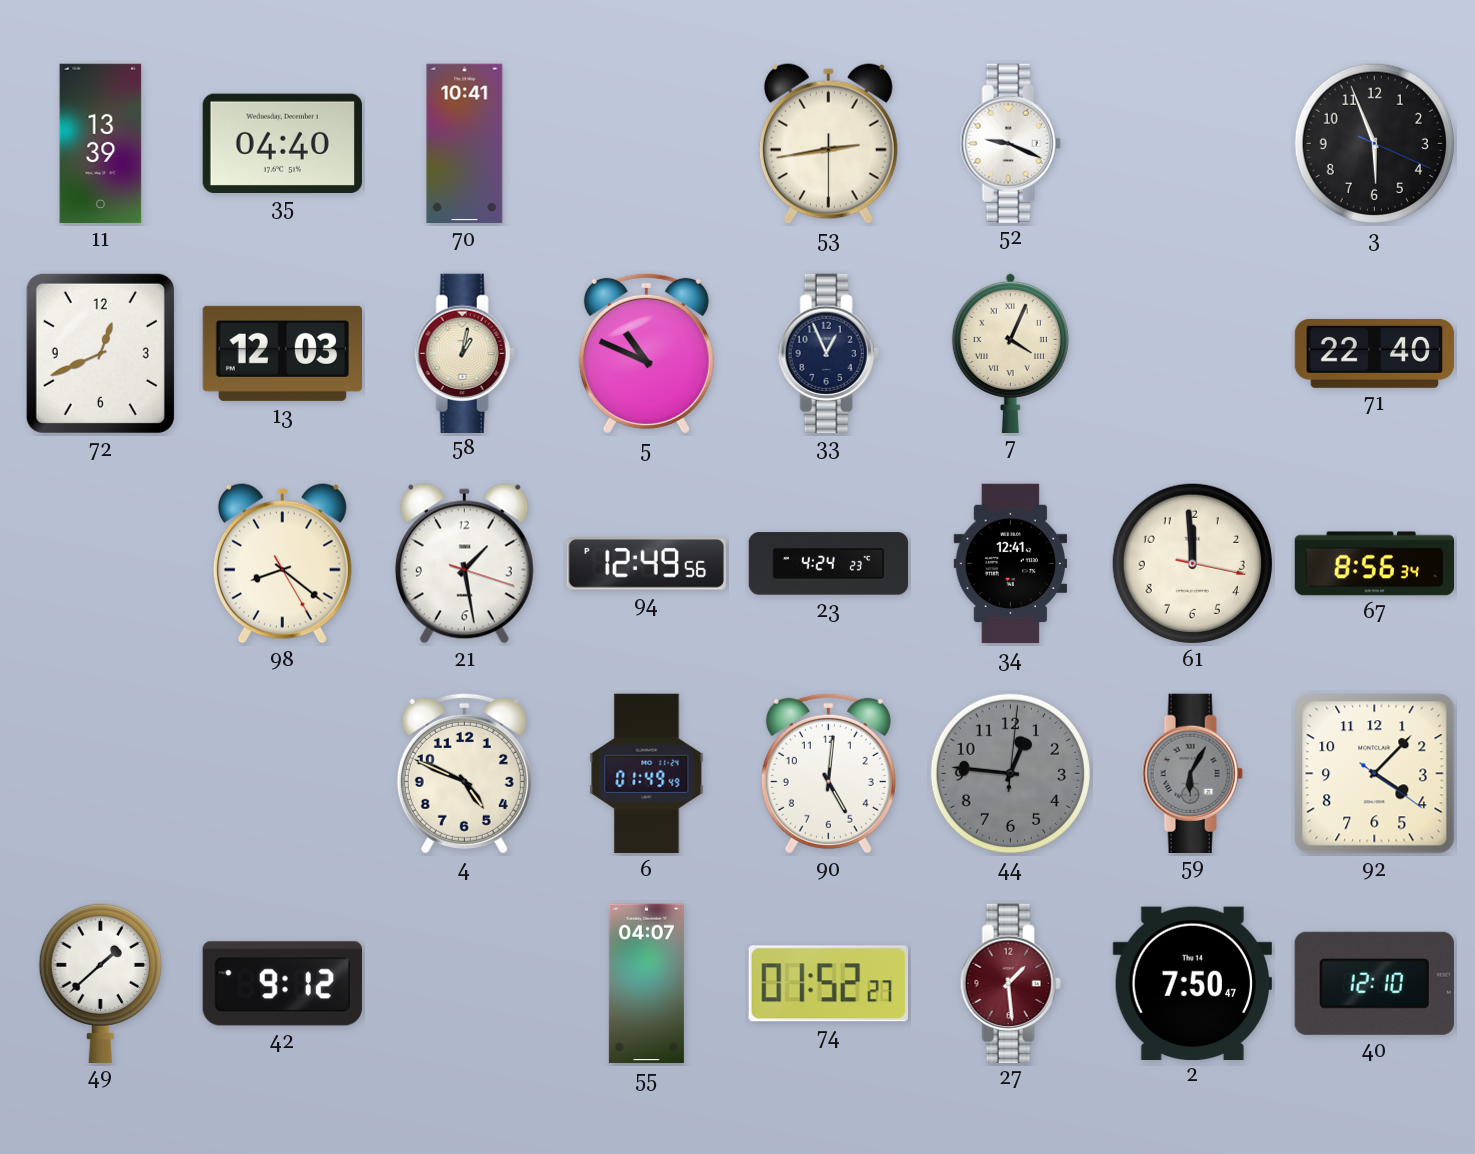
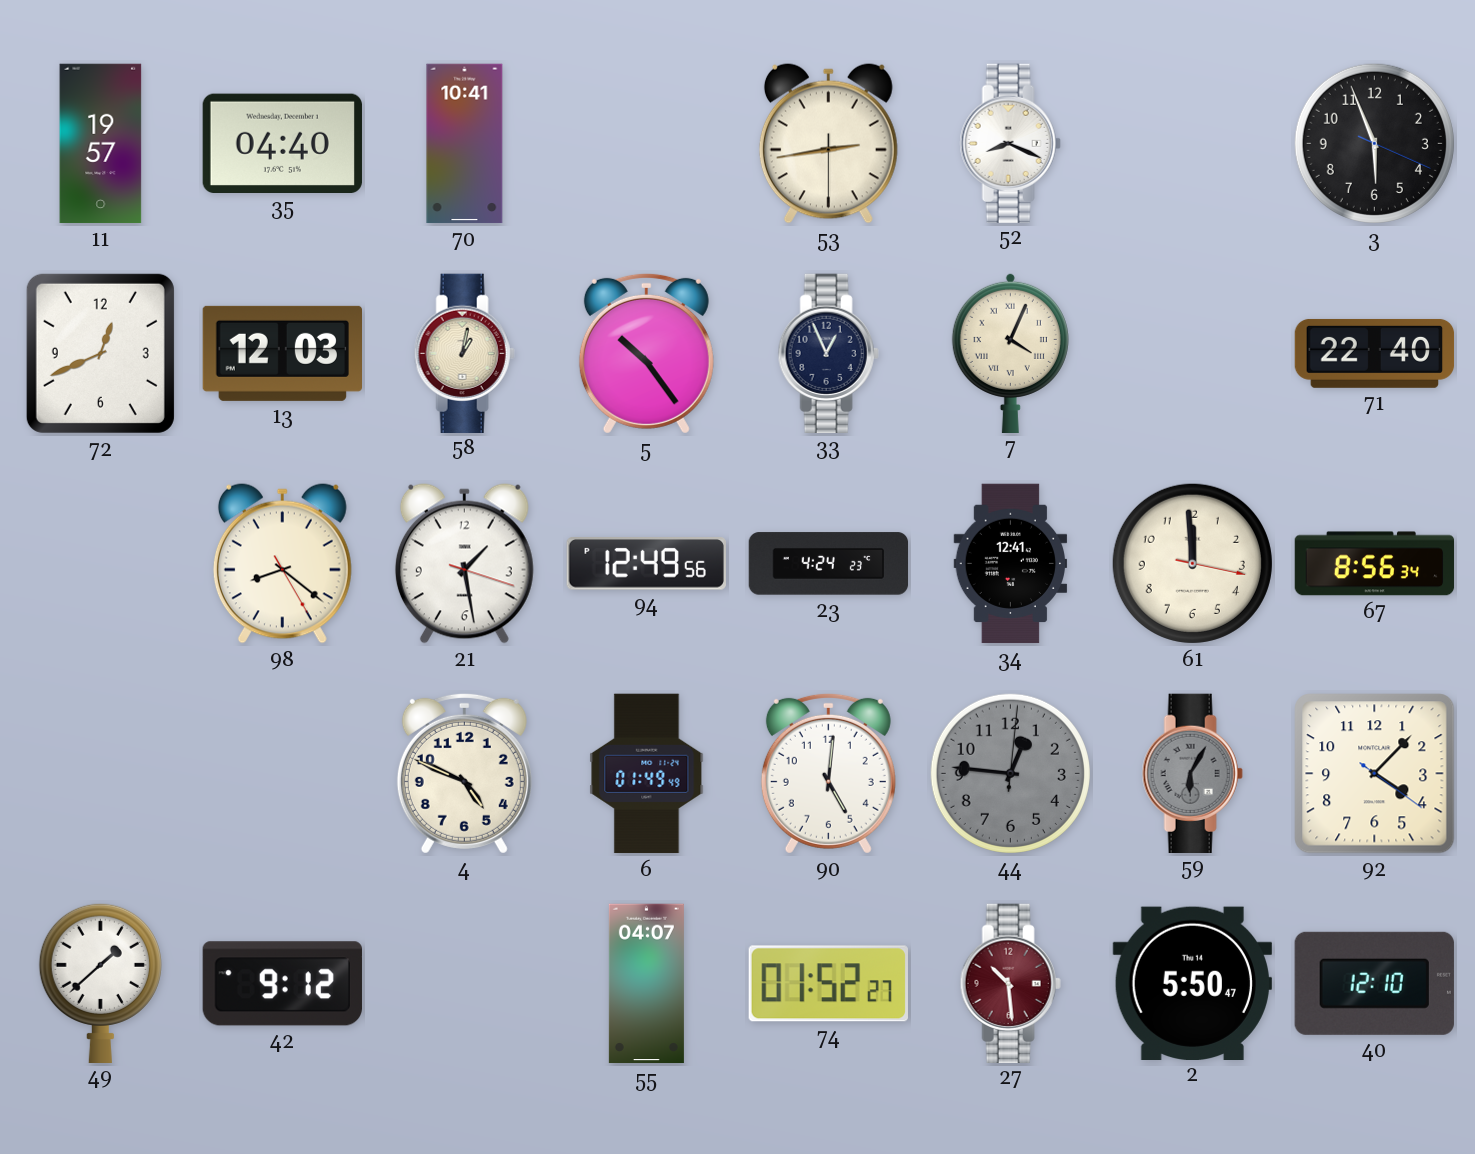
11: 13:39 -> 19:57
52: 9:19 -> 8:19
5: 10:49 -> 10:24
27: 1:29 -> 10:29
2: 7:50 -> 5:50
